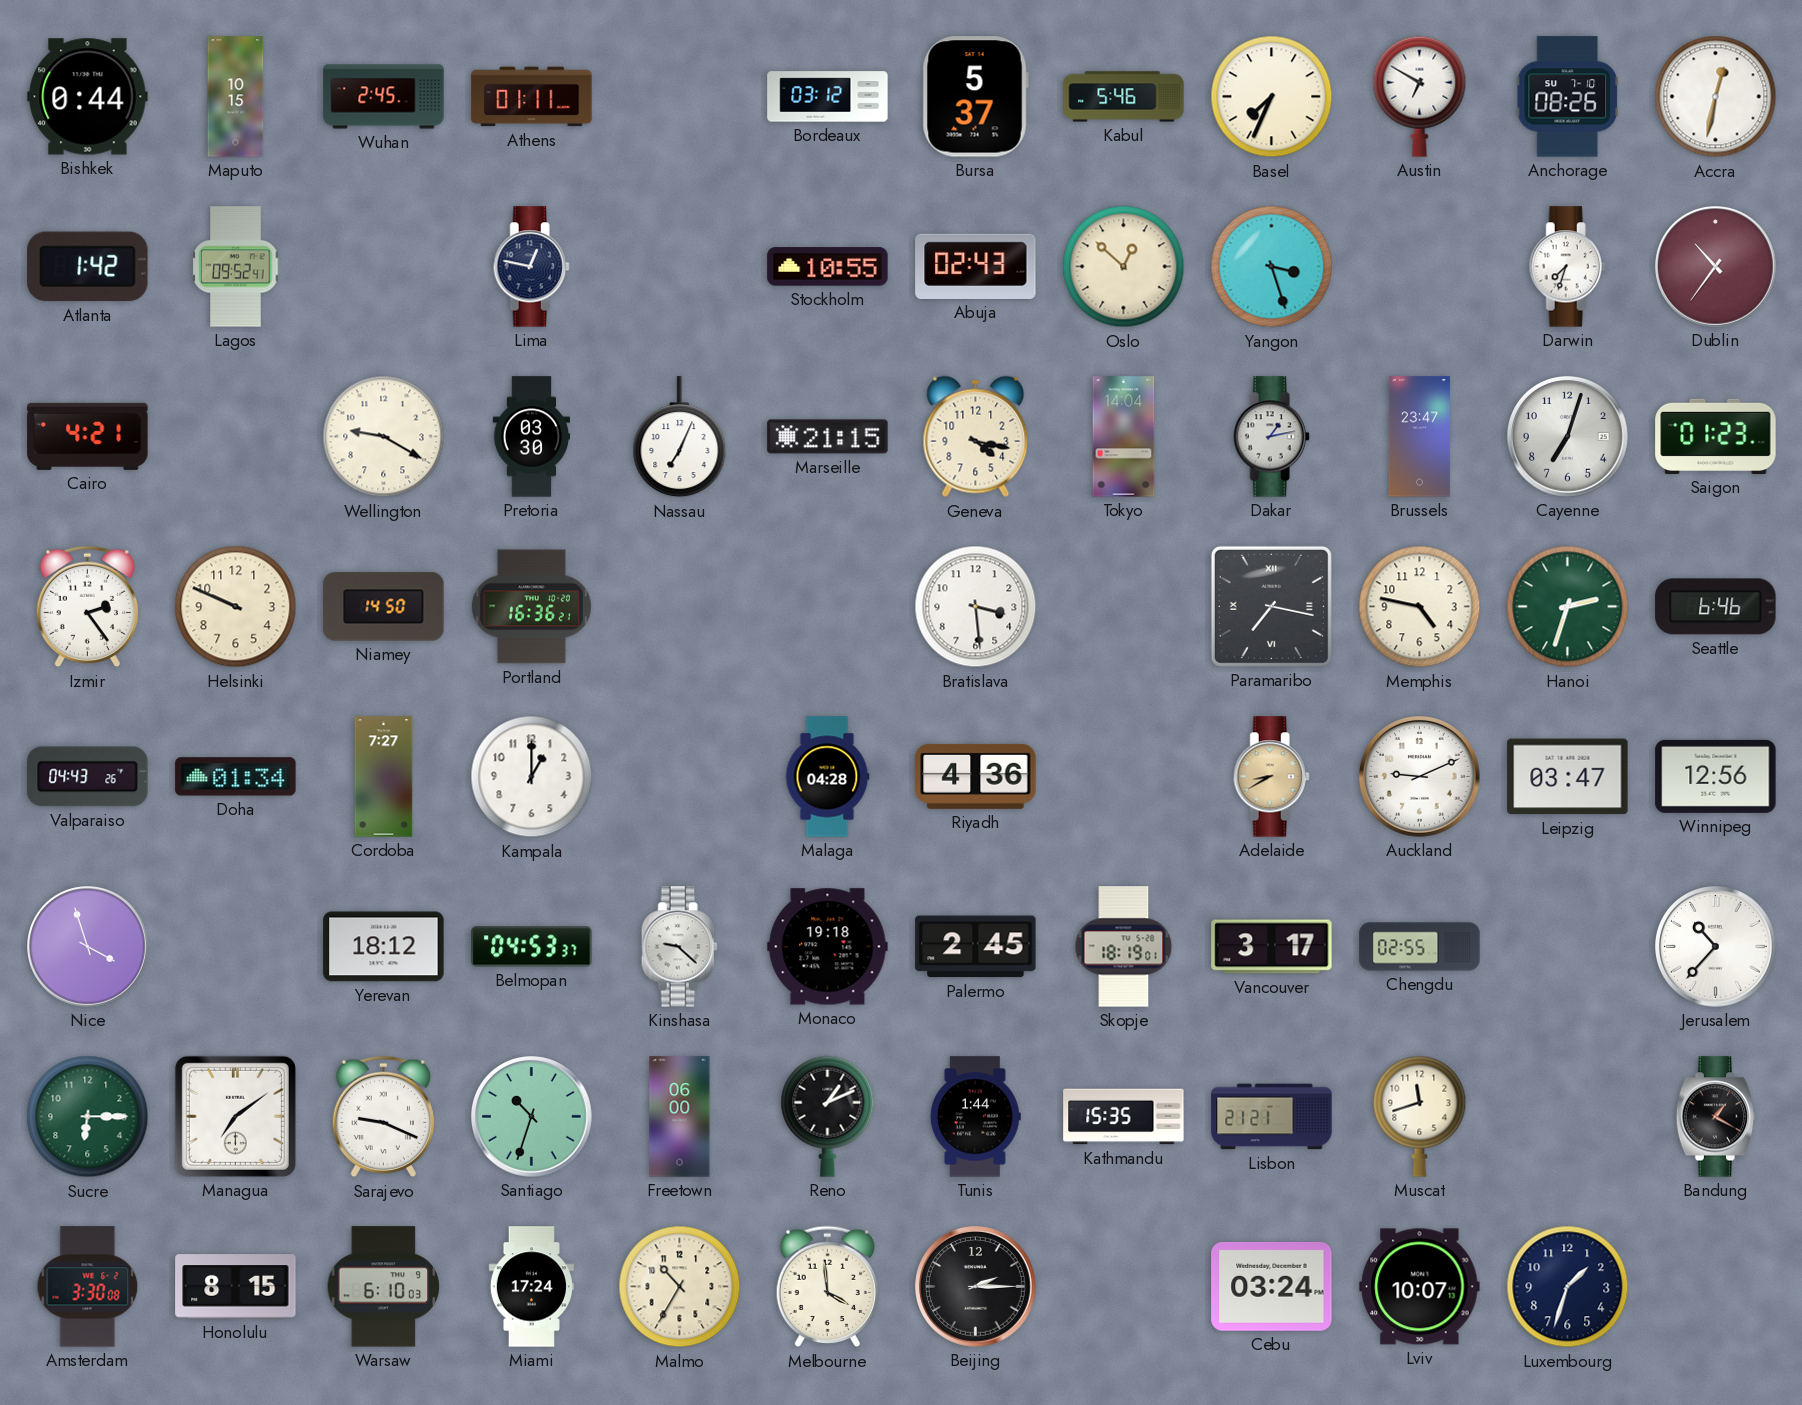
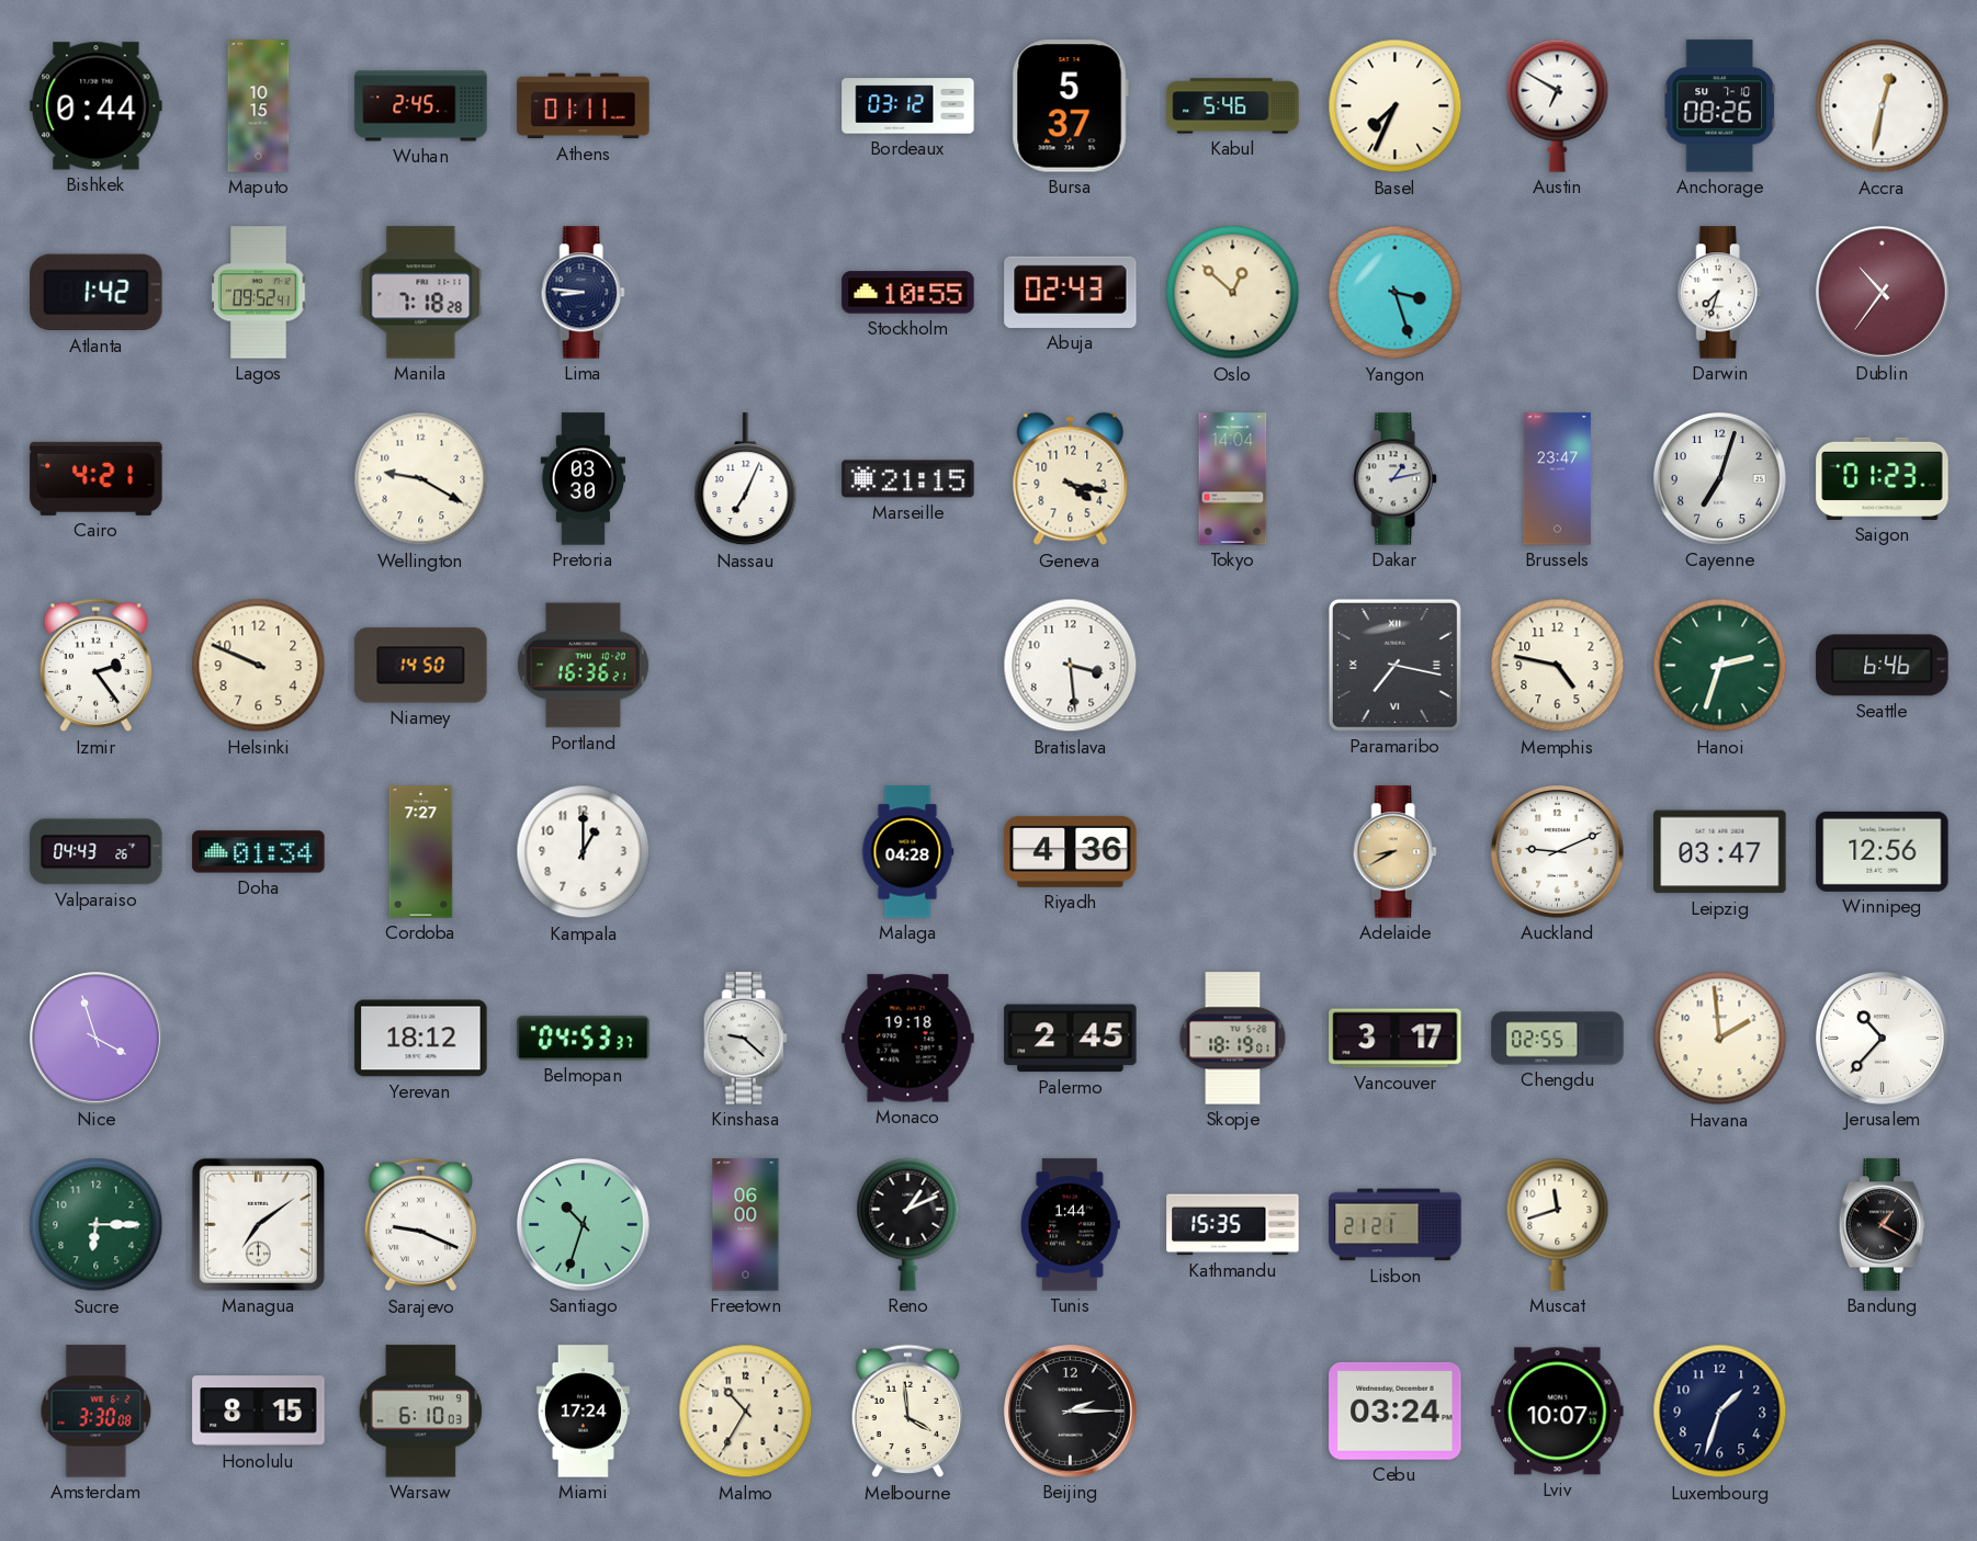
Manila: none -> 7:18
Lima: 12:47 -> 8:46
Havana: none -> 1:59
